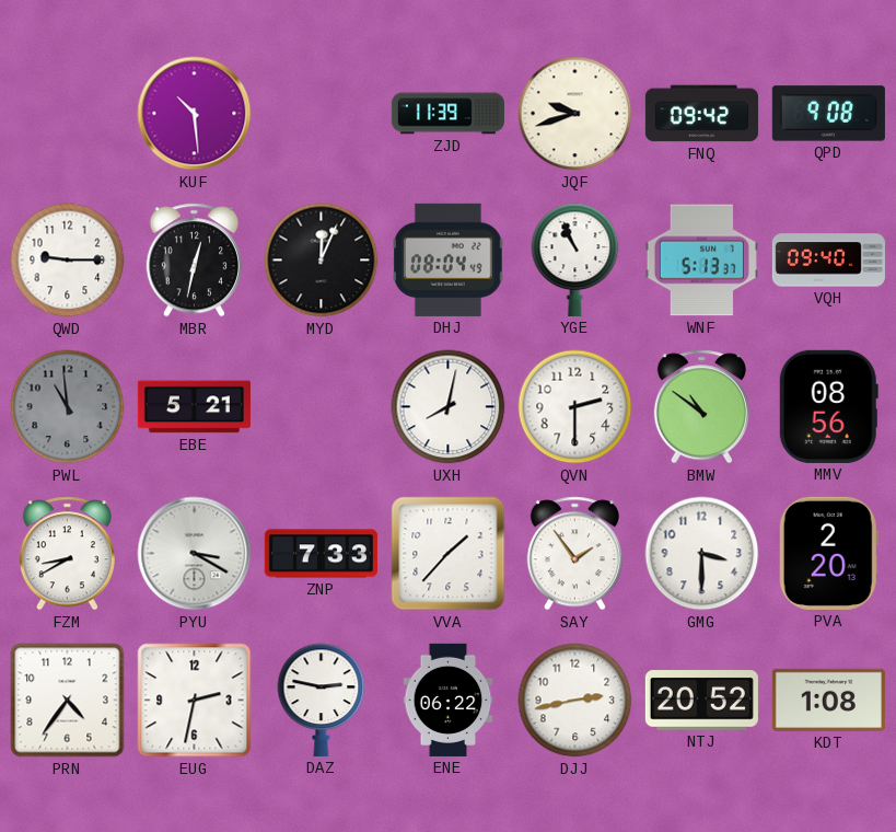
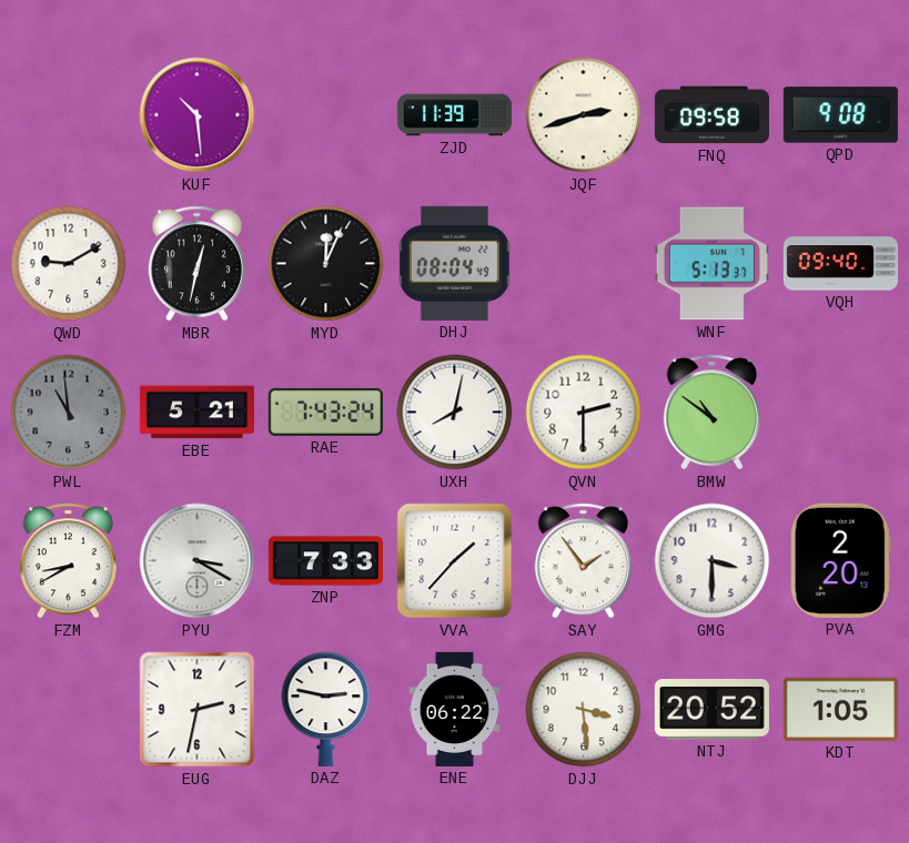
JQF: 9:42 -> 2:42
FNQ: 09:42 -> 09:58
QWD: 9:15 -> 9:10
YGE: 10:56 -> none
RAE: none -> 7:43
MMV: 08:56 -> none
PRN: 4:36 -> none
DJJ: 2:43 -> 3:29
KDT: 1:08 -> 1:05
